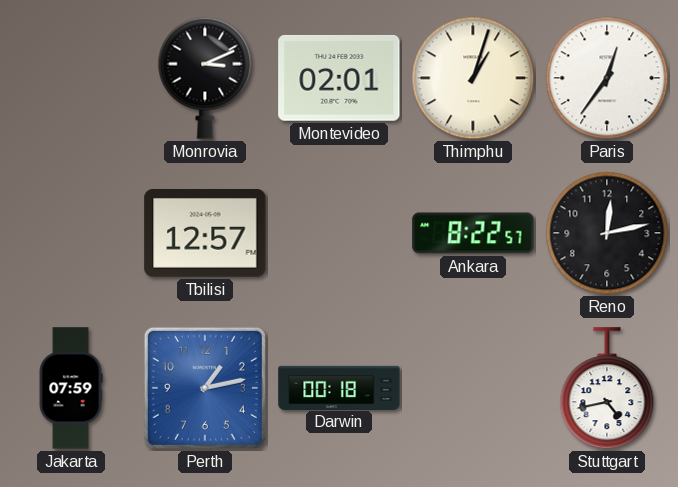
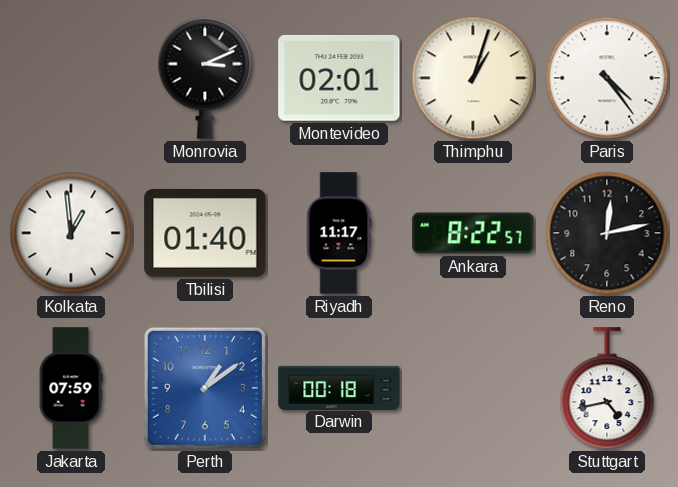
Paris: 12:36 -> 4:24
Kolkata: none -> 12:59
Tbilisi: 12:57 -> 01:40
Riyadh: none -> 11:17
Perth: 1:13 -> 1:09
